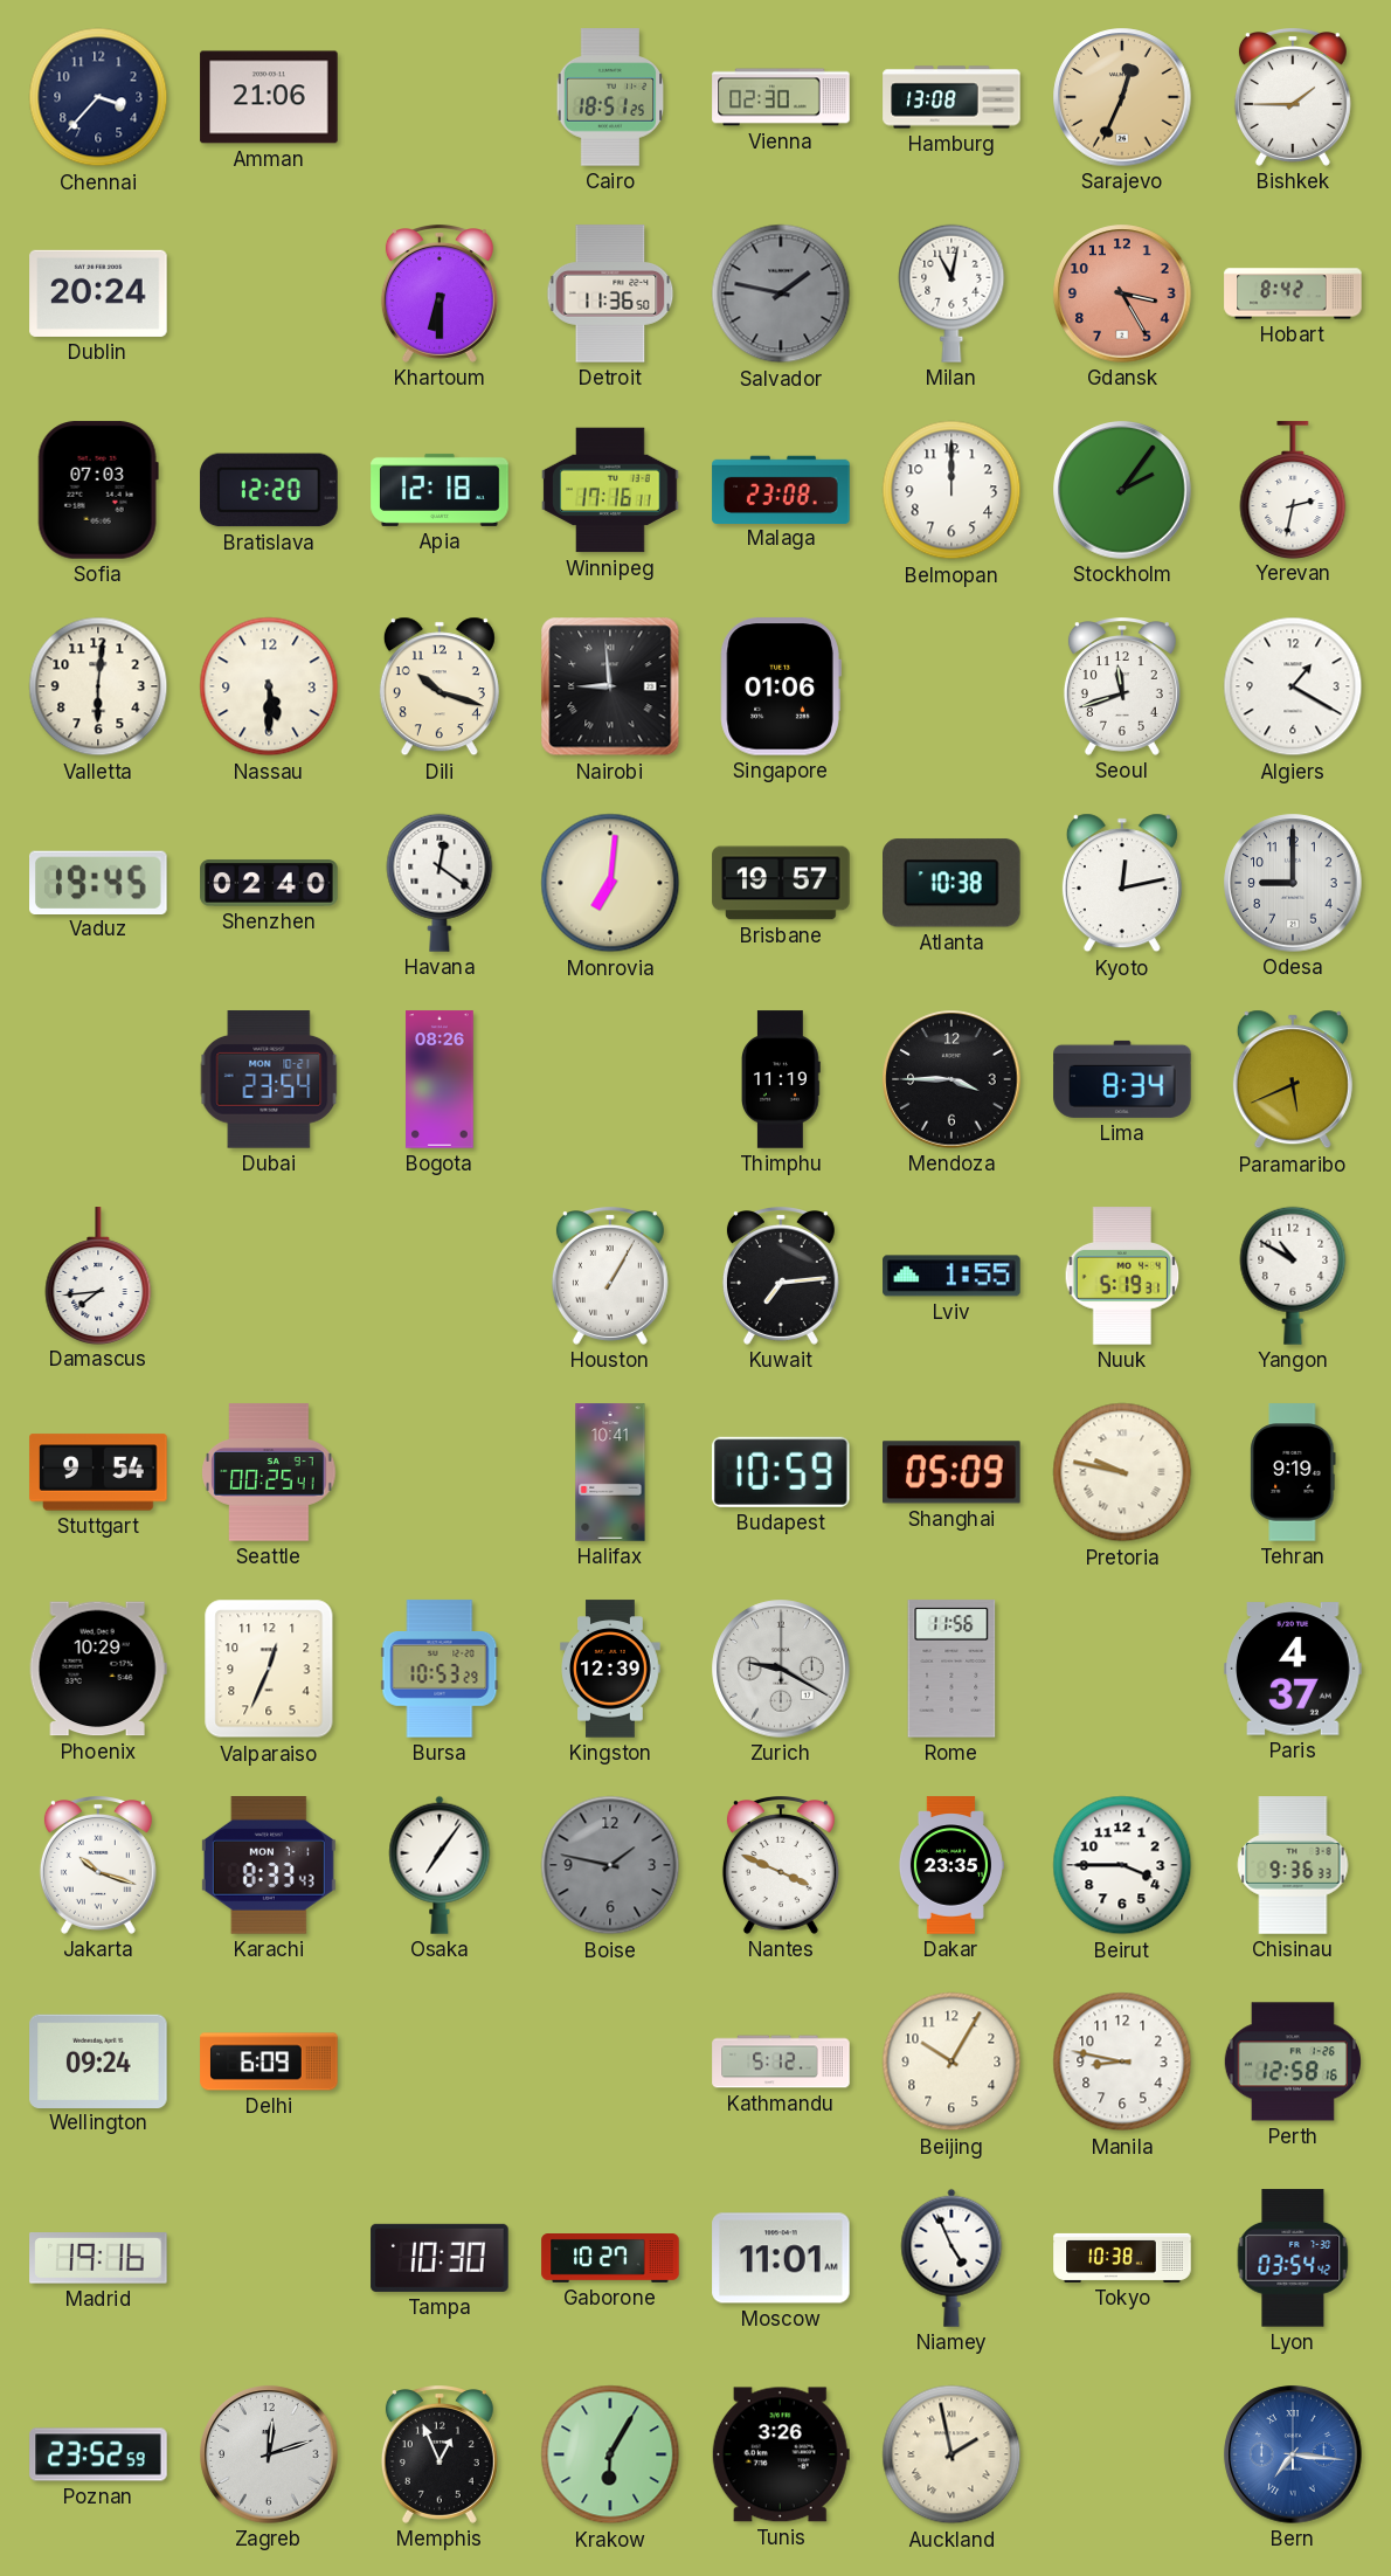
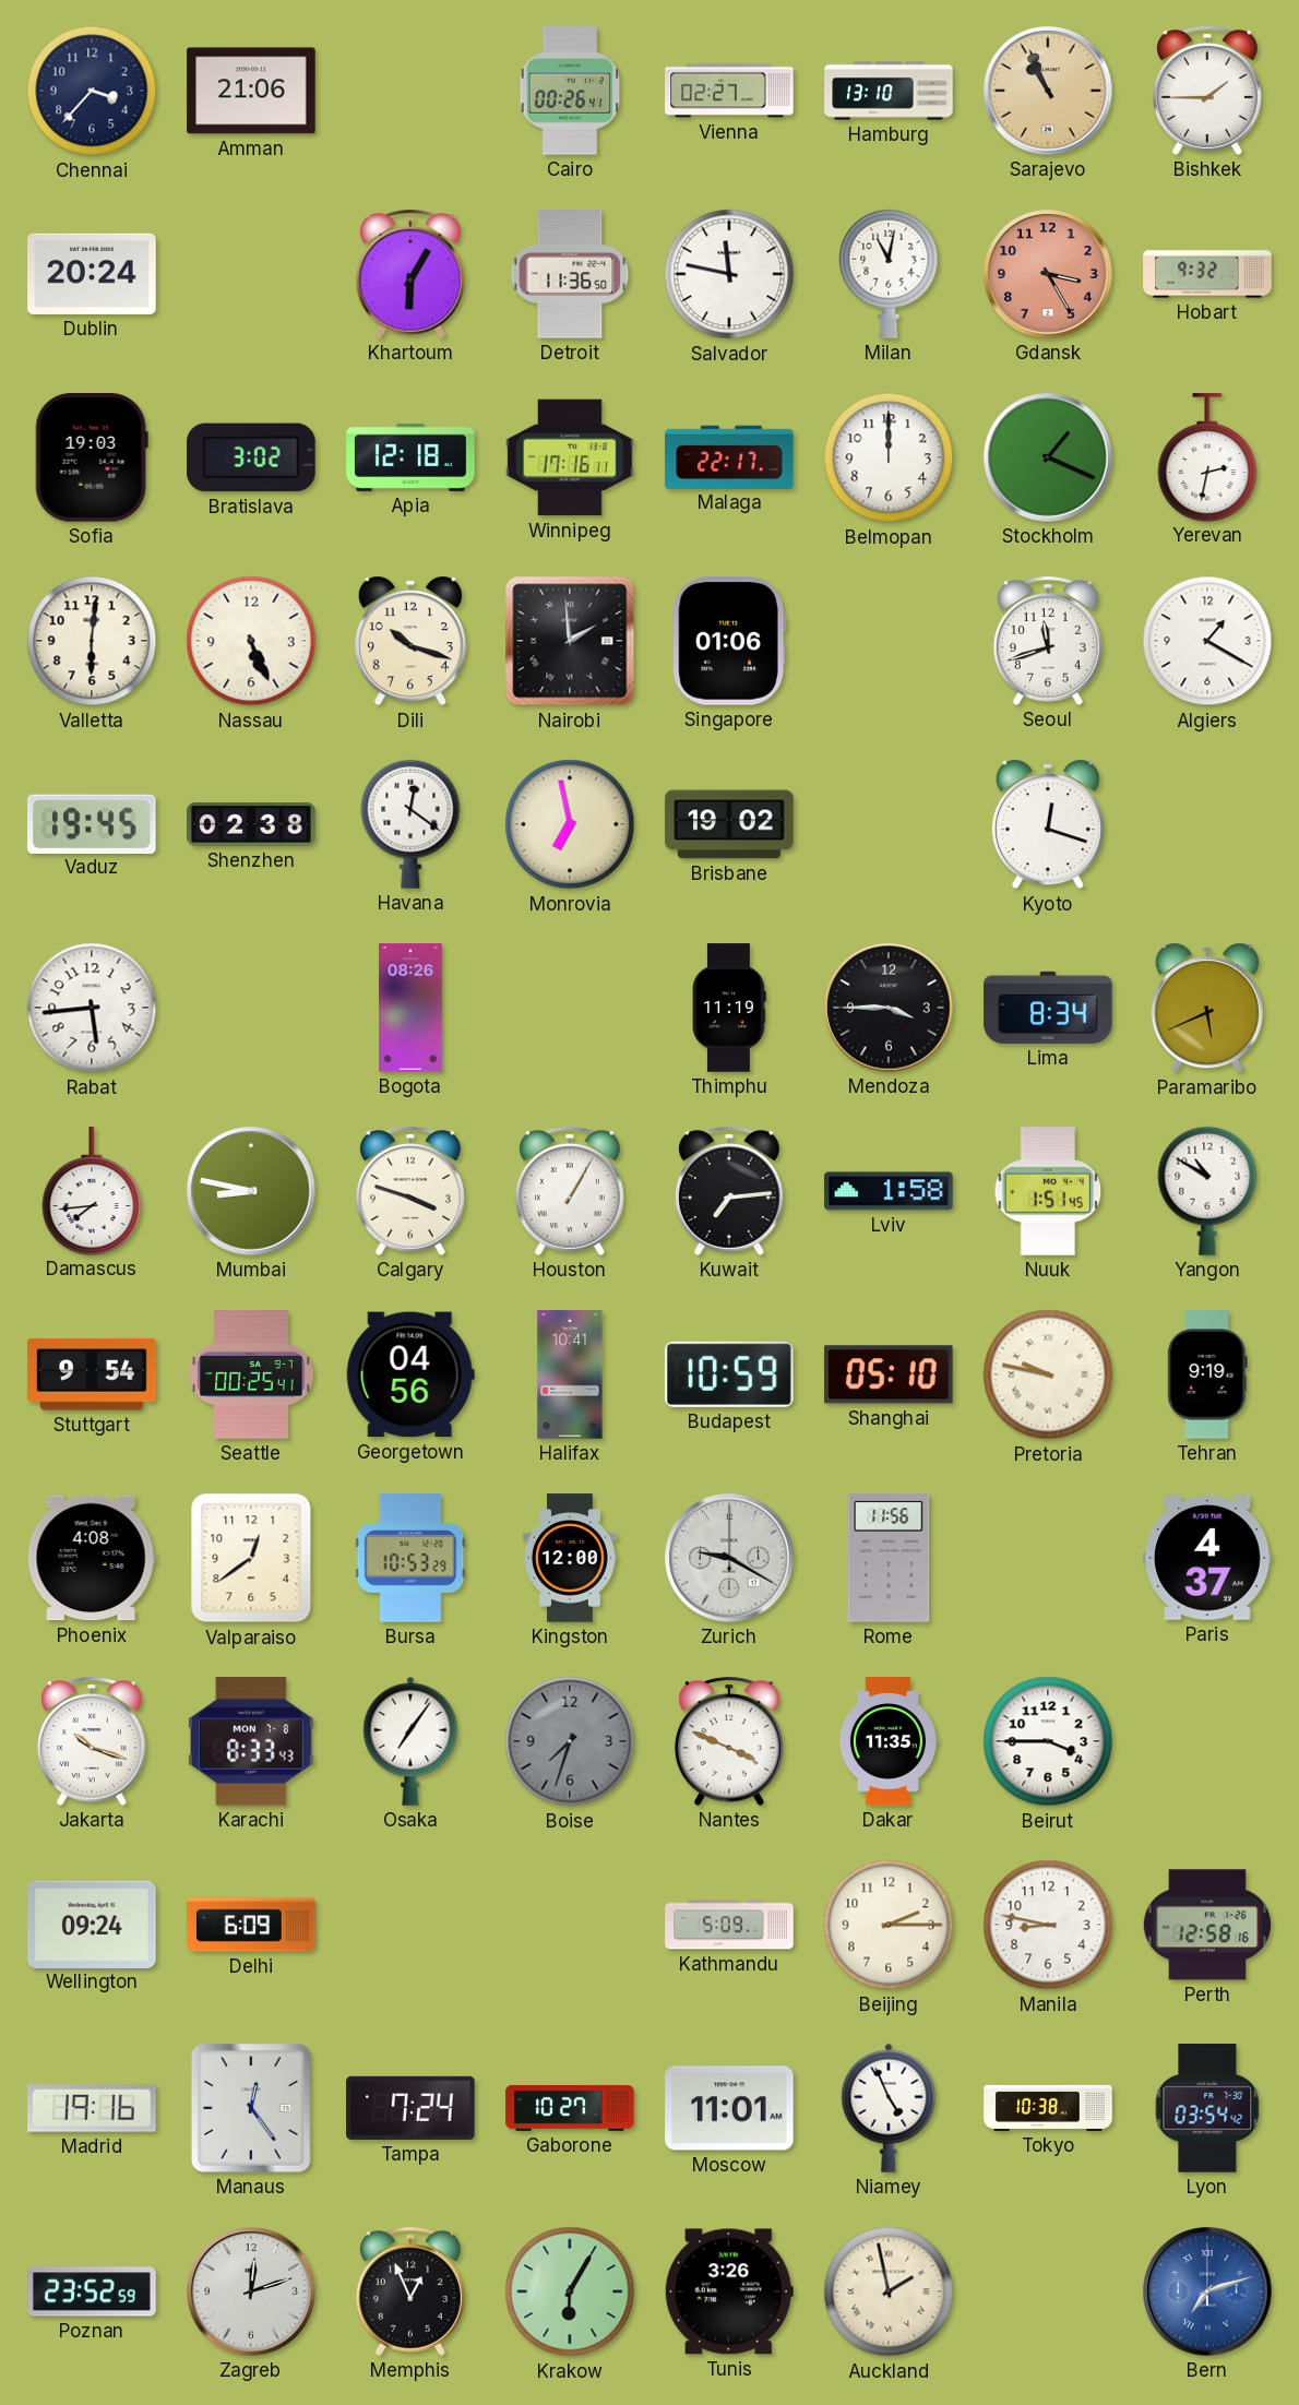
Cairo: 18:51 -> 00:26
Vienna: 02:30 -> 02:27
Hamburg: 13:08 -> 13:10
Sarajevo: 12:34 -> 10:56
Khartoum: 6:30 -> 6:05
Salvador: 1:47 -> 11:47
Salvador dial: grey -> white
Hobart: 8:42 -> 9:32
Sofia: 07:03 -> 19:03
Bratislava: 12:20 -> 3:02
Malaga: 23:08 -> 22:17
Stockholm: 2:06 -> 1:19
Nassau: 5:30 -> 5:26
Nairobi: 8:59 -> 1:59
Shenzhen: 02:40 -> 02:38
Monrovia: 7:01 -> 6:58
Brisbane: 19:57 -> 19:02
Atlanta: 10:38 -> none
Kyoto: 12:13 -> 12:18
Odesa: 9:00 -> none
Rabat: none -> 5:44
Dubai: 23:54 -> none
Mumbai: none -> 8:47
Calgary: none -> 3:48
Lviv: 1:55 -> 1:58
Nuuk: 5:19 -> 1:51
Georgetown: none -> 04:56
Shanghai: 05:09 -> 05:10
Phoenix: 10:29 -> 4:08
Valparaiso: 12:34 -> 12:39
Kingston: 12:39 -> 12:00
Karachi date: MON 7-1 -> MON 7-8
Boise: 1:47 -> 7:33
Dakar: 23:35 -> 11:35
Chisinau: 9:36 -> none
Kathmandu: 5:12 -> 5:09
Beijing: 10:05 -> 2:15
Manaus: none -> 12:24
Tampa: 10:30 -> 7:24
Bern: 7:16 -> 7:12
